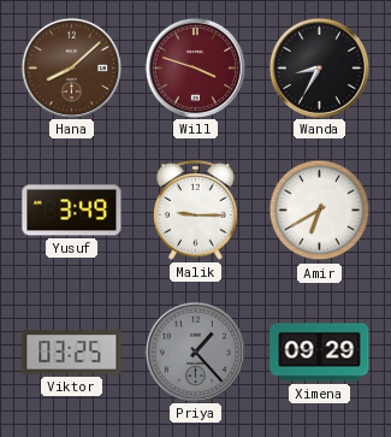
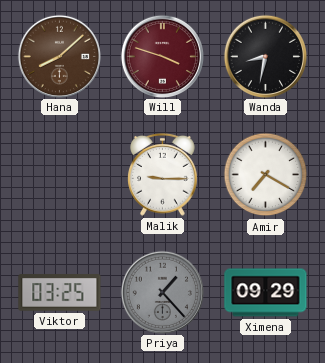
Wanda: 8:35 -> 8:32
Yusuf: 3:49 -> none
Amir: 6:40 -> 7:20
